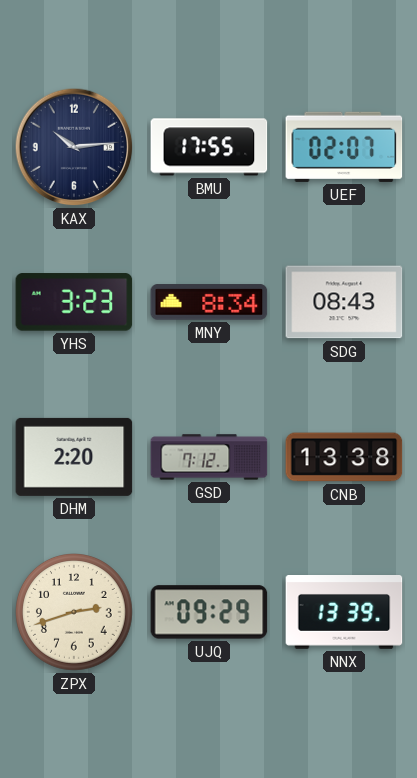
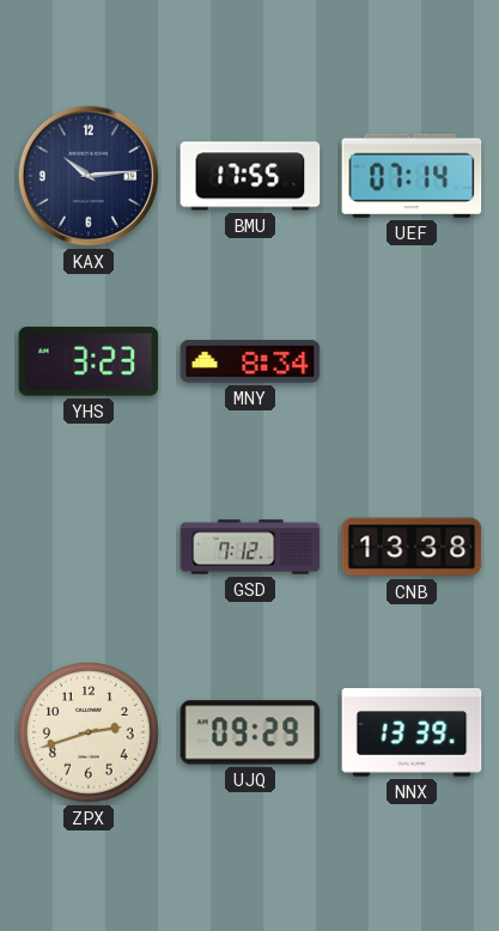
UEF: 02:07 -> 07:14
SDG: 08:43 -> none
DHM: 2:20 -> none
